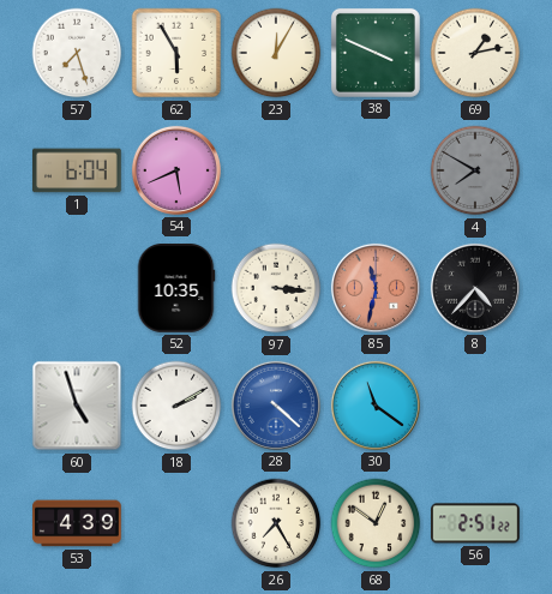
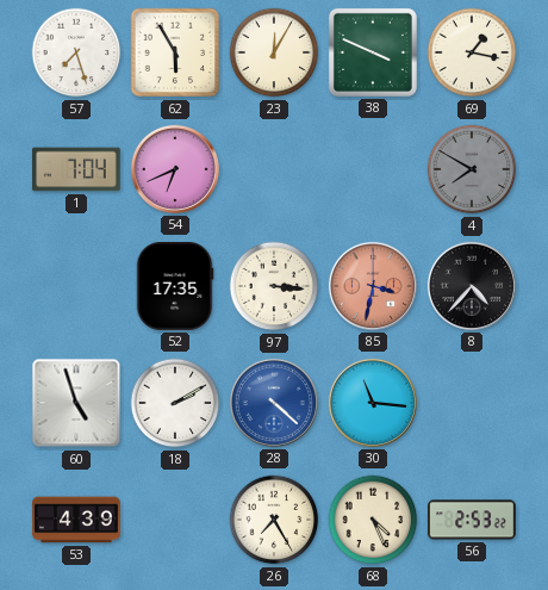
69: 1:13 -> 1:17
1: 6:04 -> 7:04
54: 5:41 -> 6:41
52: 10:35 -> 17:35
85: 11:32 -> 3:32
30: 11:21 -> 11:16
68: 12:51 -> 4:26
56: 2:51 -> 2:53
